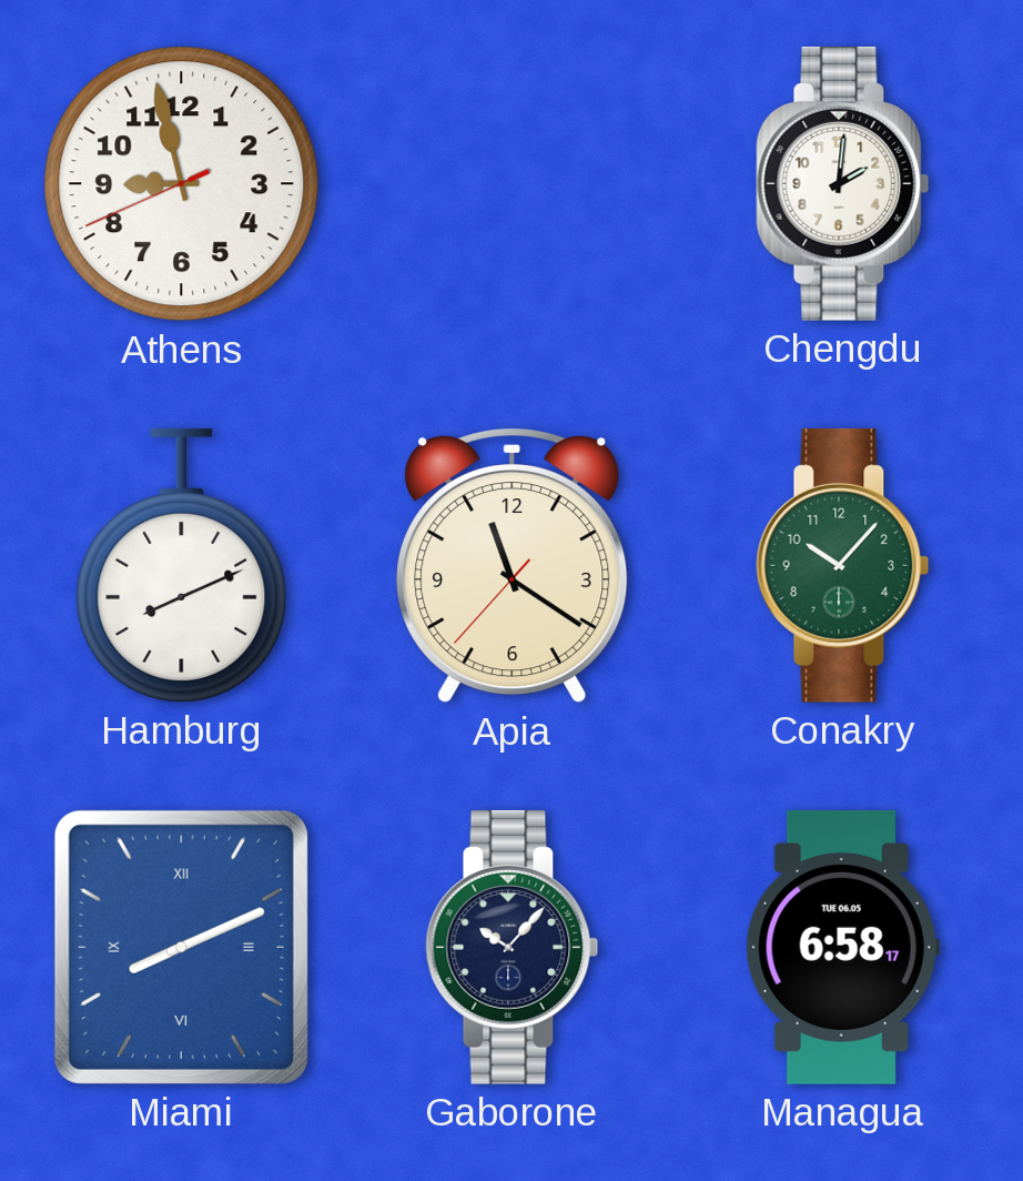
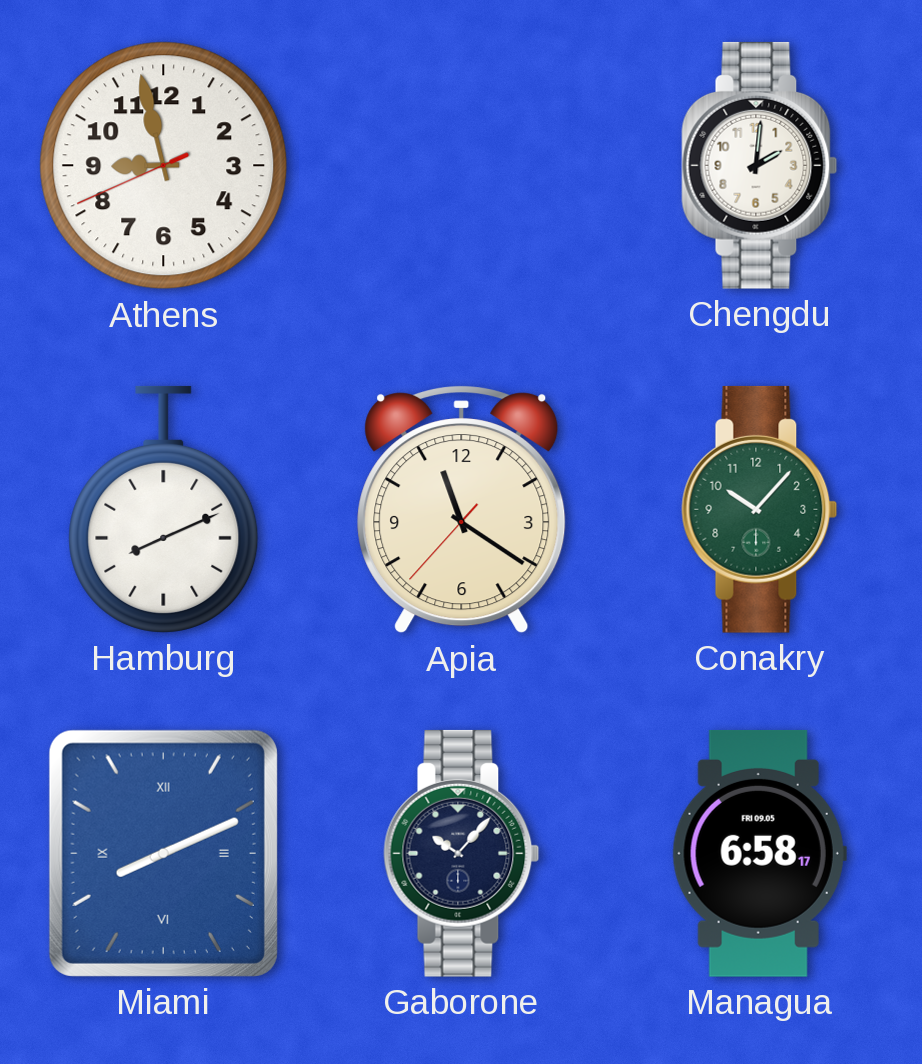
Managua date: TUE 06.05 -> FRI 09.05
